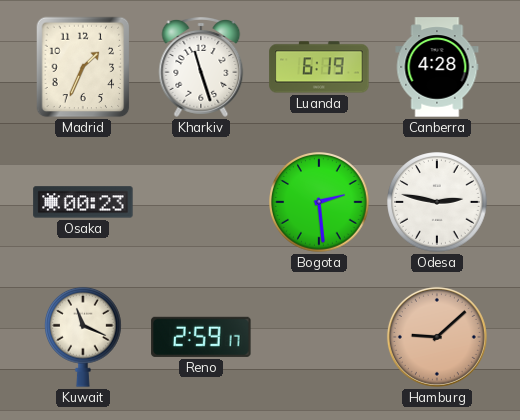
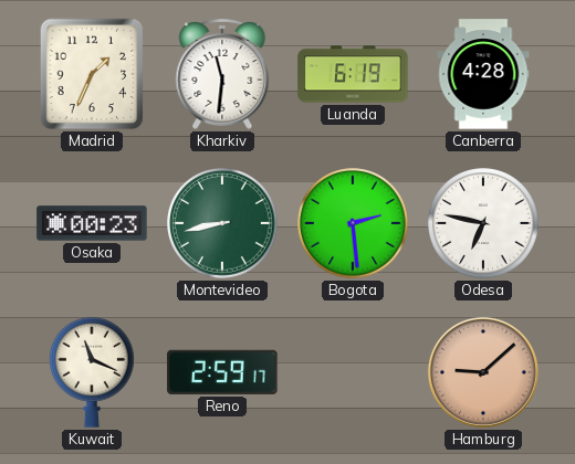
Kharkiv: 11:27 -> 11:31
Montevideo: none -> 8:43
Odesa: 2:47 -> 6:47
